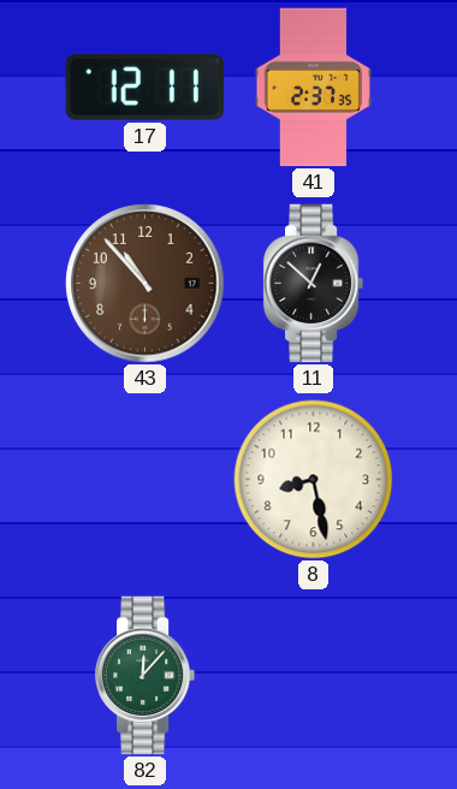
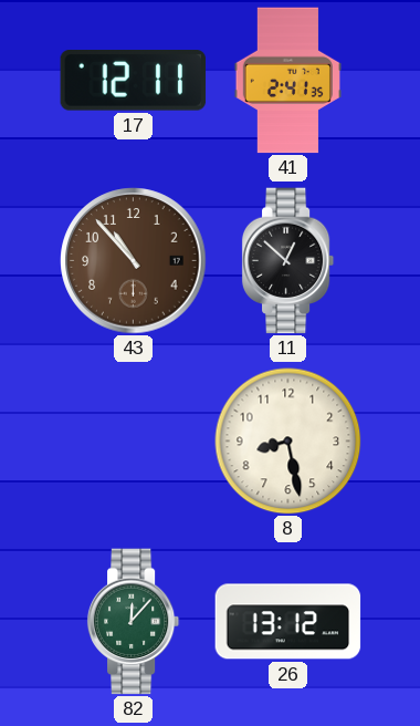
41: 2:37 -> 2:41
26: none -> 13:12
